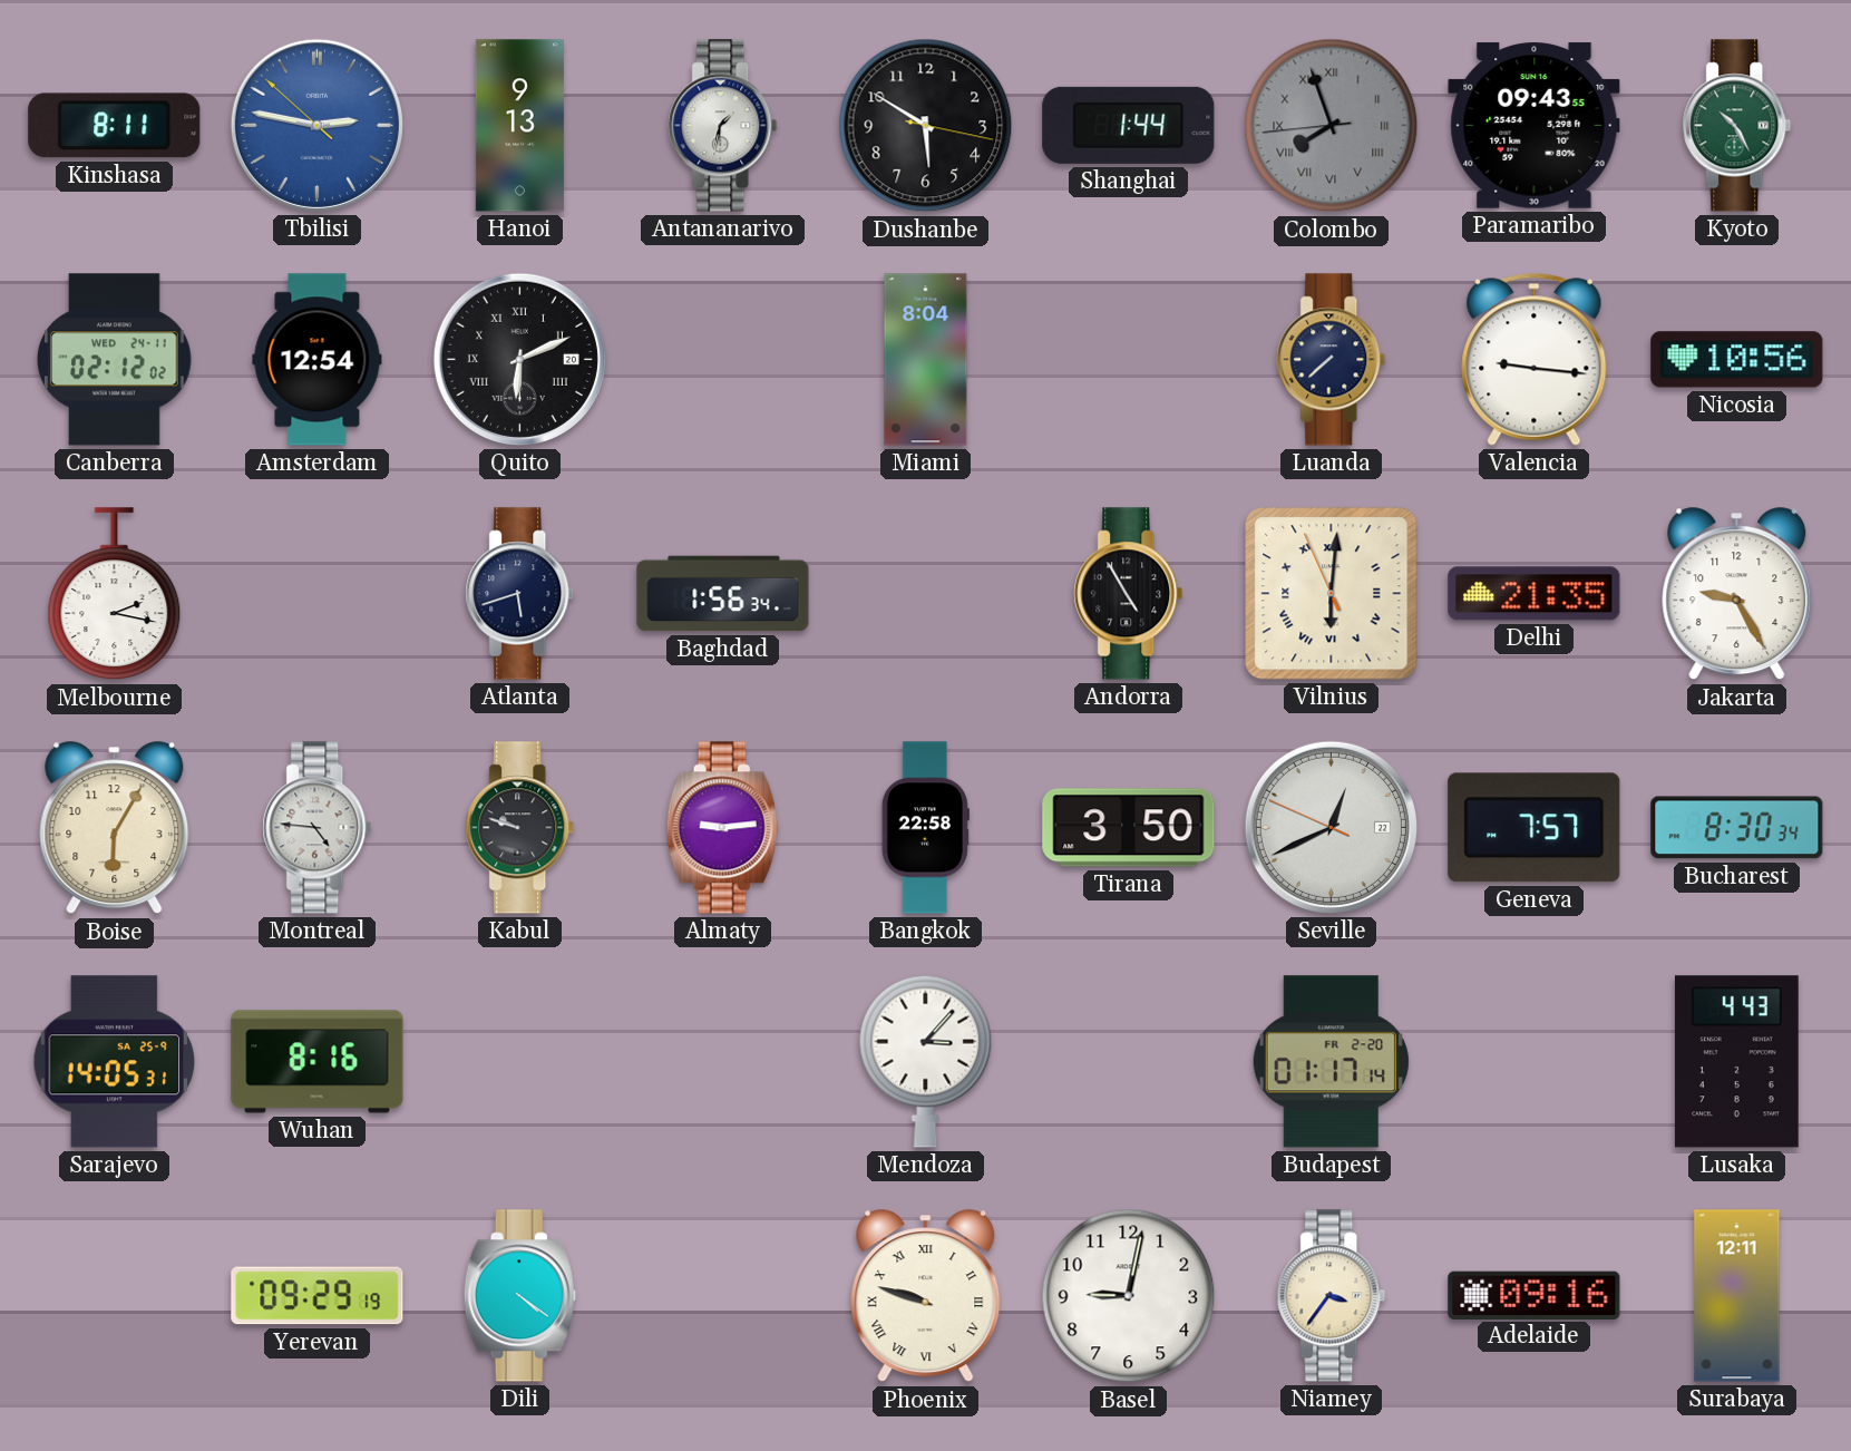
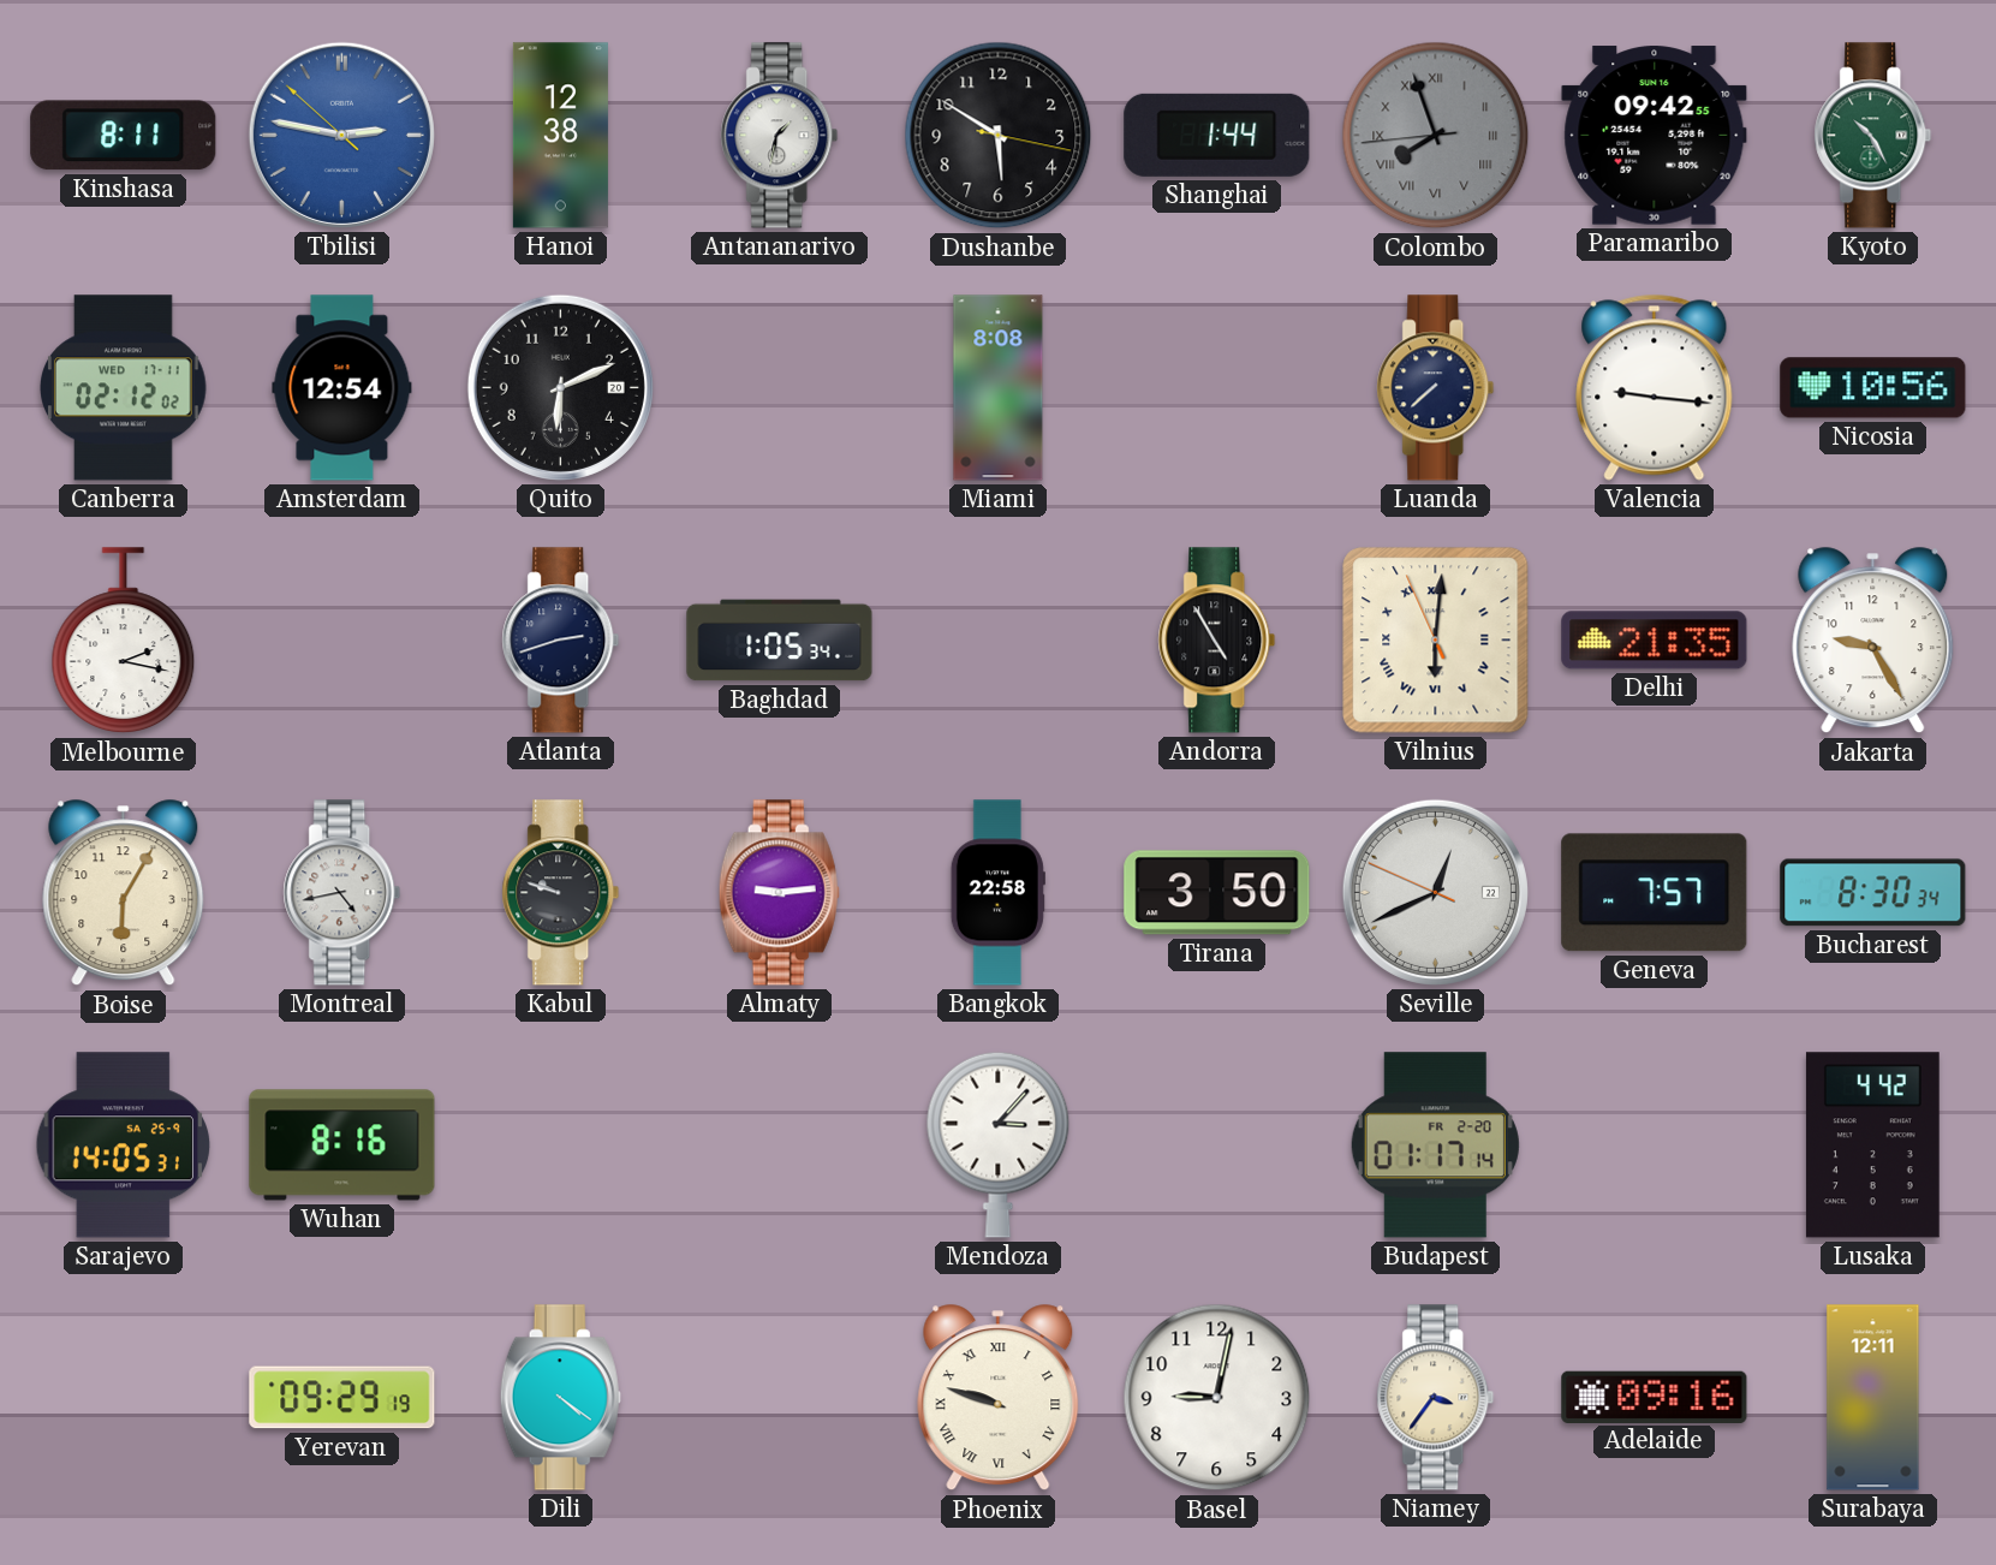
Hanoi: 9:13 -> 12:38
Paramaribo: 09:43 -> 09:42
Canberra date: WED 24-11 -> WED 17-11
Quito numerals: Roman -> Arabic
Miami: 8:04 -> 8:08
Atlanta: 5:42 -> 2:42
Baghdad: 1:56 -> 1:05
Montreal: 4:46 -> 4:43
Lusaka: 4:43 -> 4:42
